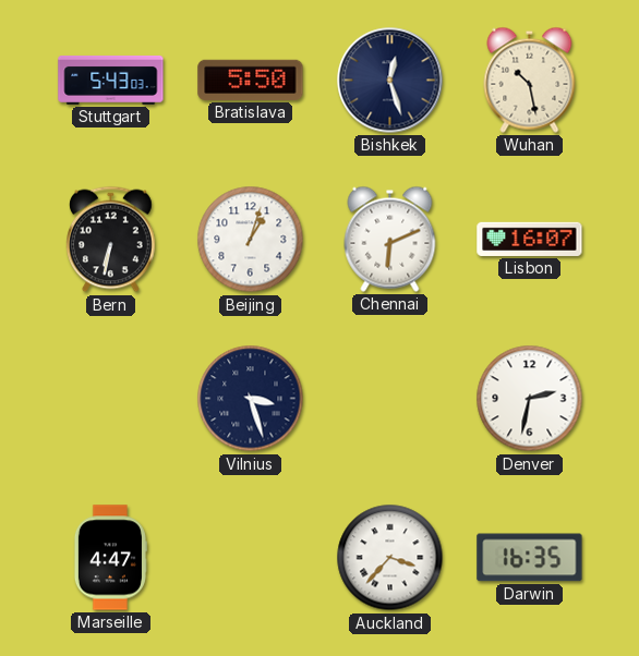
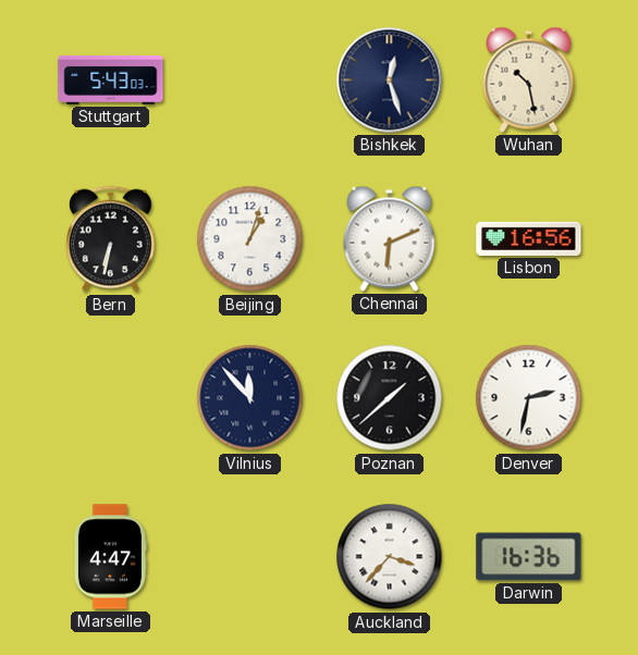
Bratislava: 5:50 -> none
Lisbon: 16:07 -> 16:56
Vilnius: 3:27 -> 11:53
Poznan: none -> 1:38
Darwin: 16:35 -> 16:36
